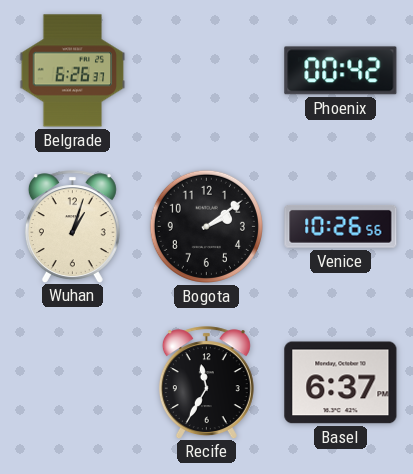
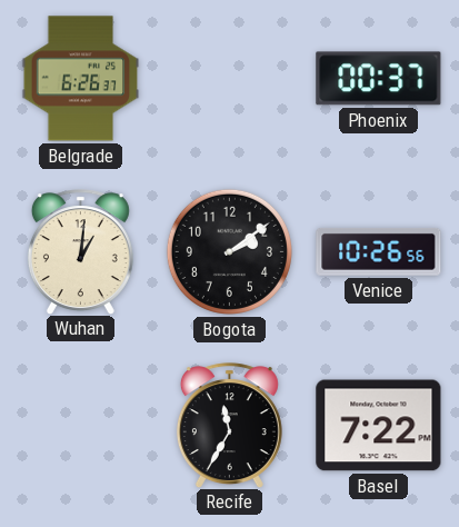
Phoenix: 00:42 -> 00:37
Wuhan: 1:03 -> 1:01
Basel: 6:37 -> 7:22
